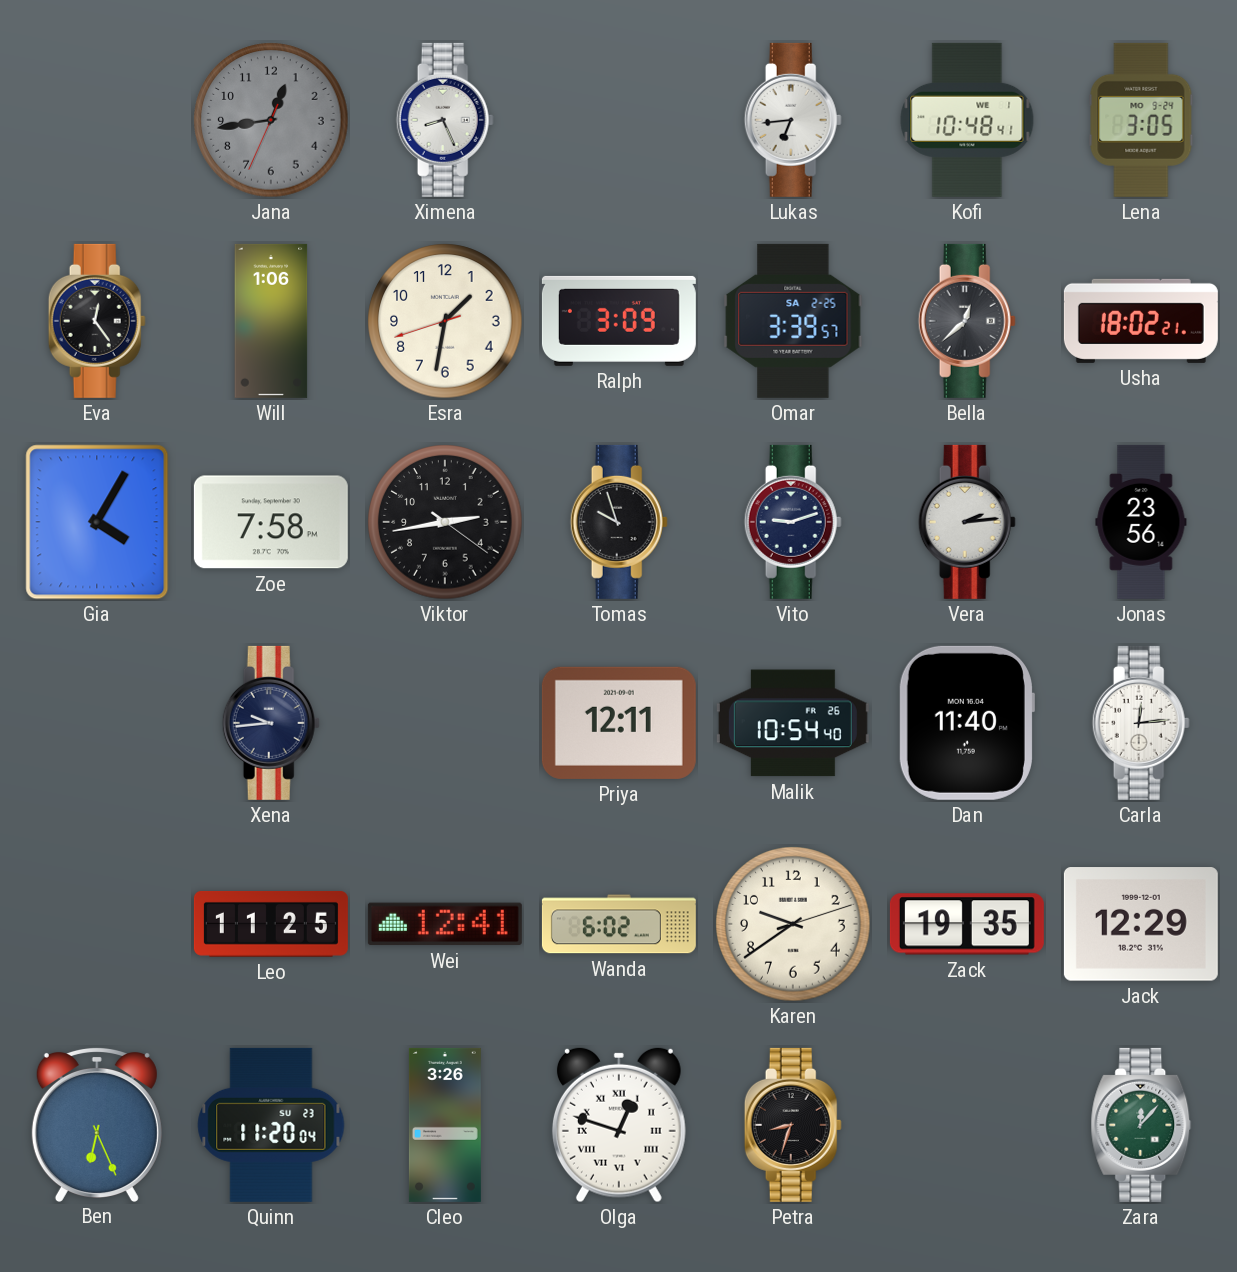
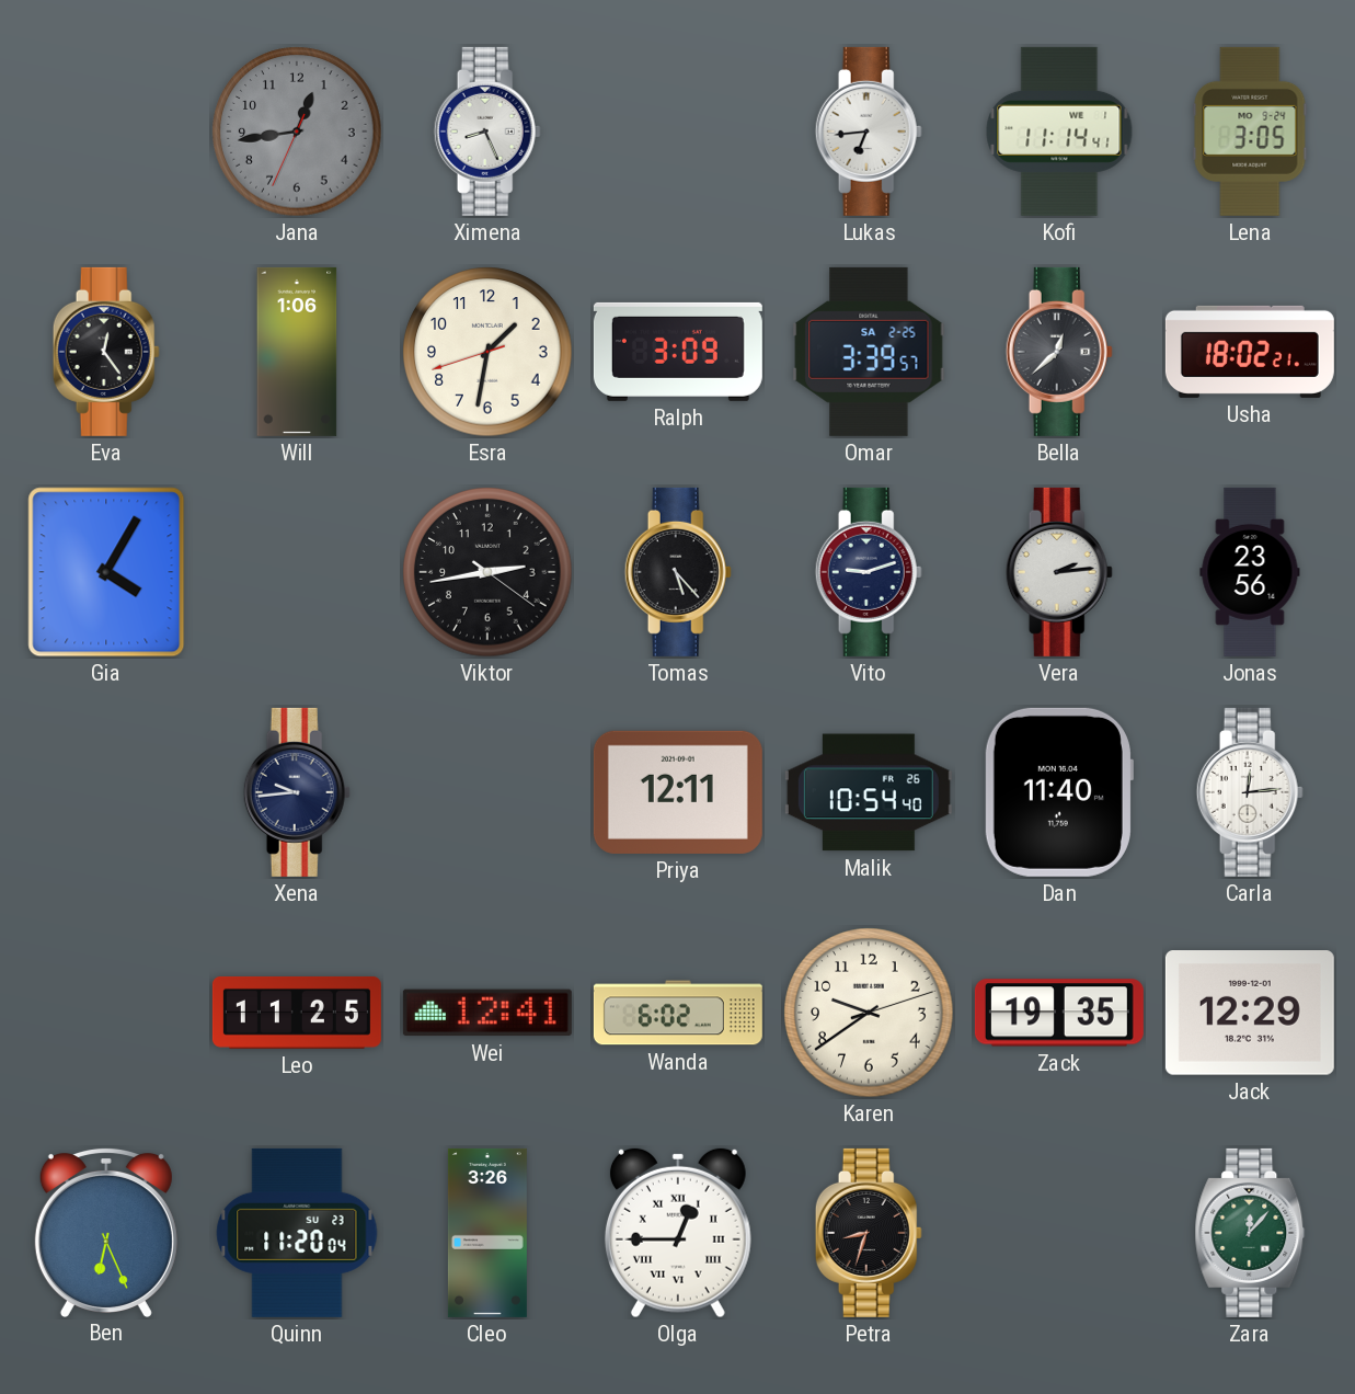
Kofi: 10:48 -> 11:14
Zoe: 7:58 -> none
Tomas: 9:57 -> 5:23
Olga: 12:48 -> 12:45
